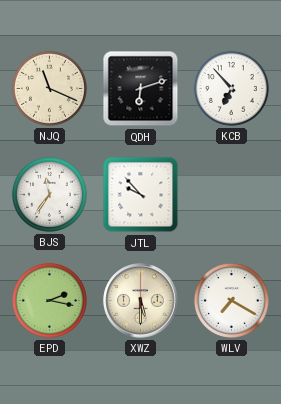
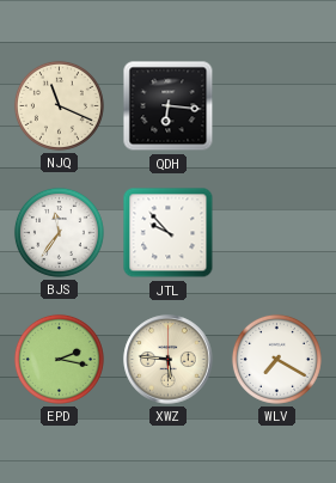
QDH: 6:12 -> 6:16
KCB: 6:53 -> none
XWZ: 5:30 -> 5:46
